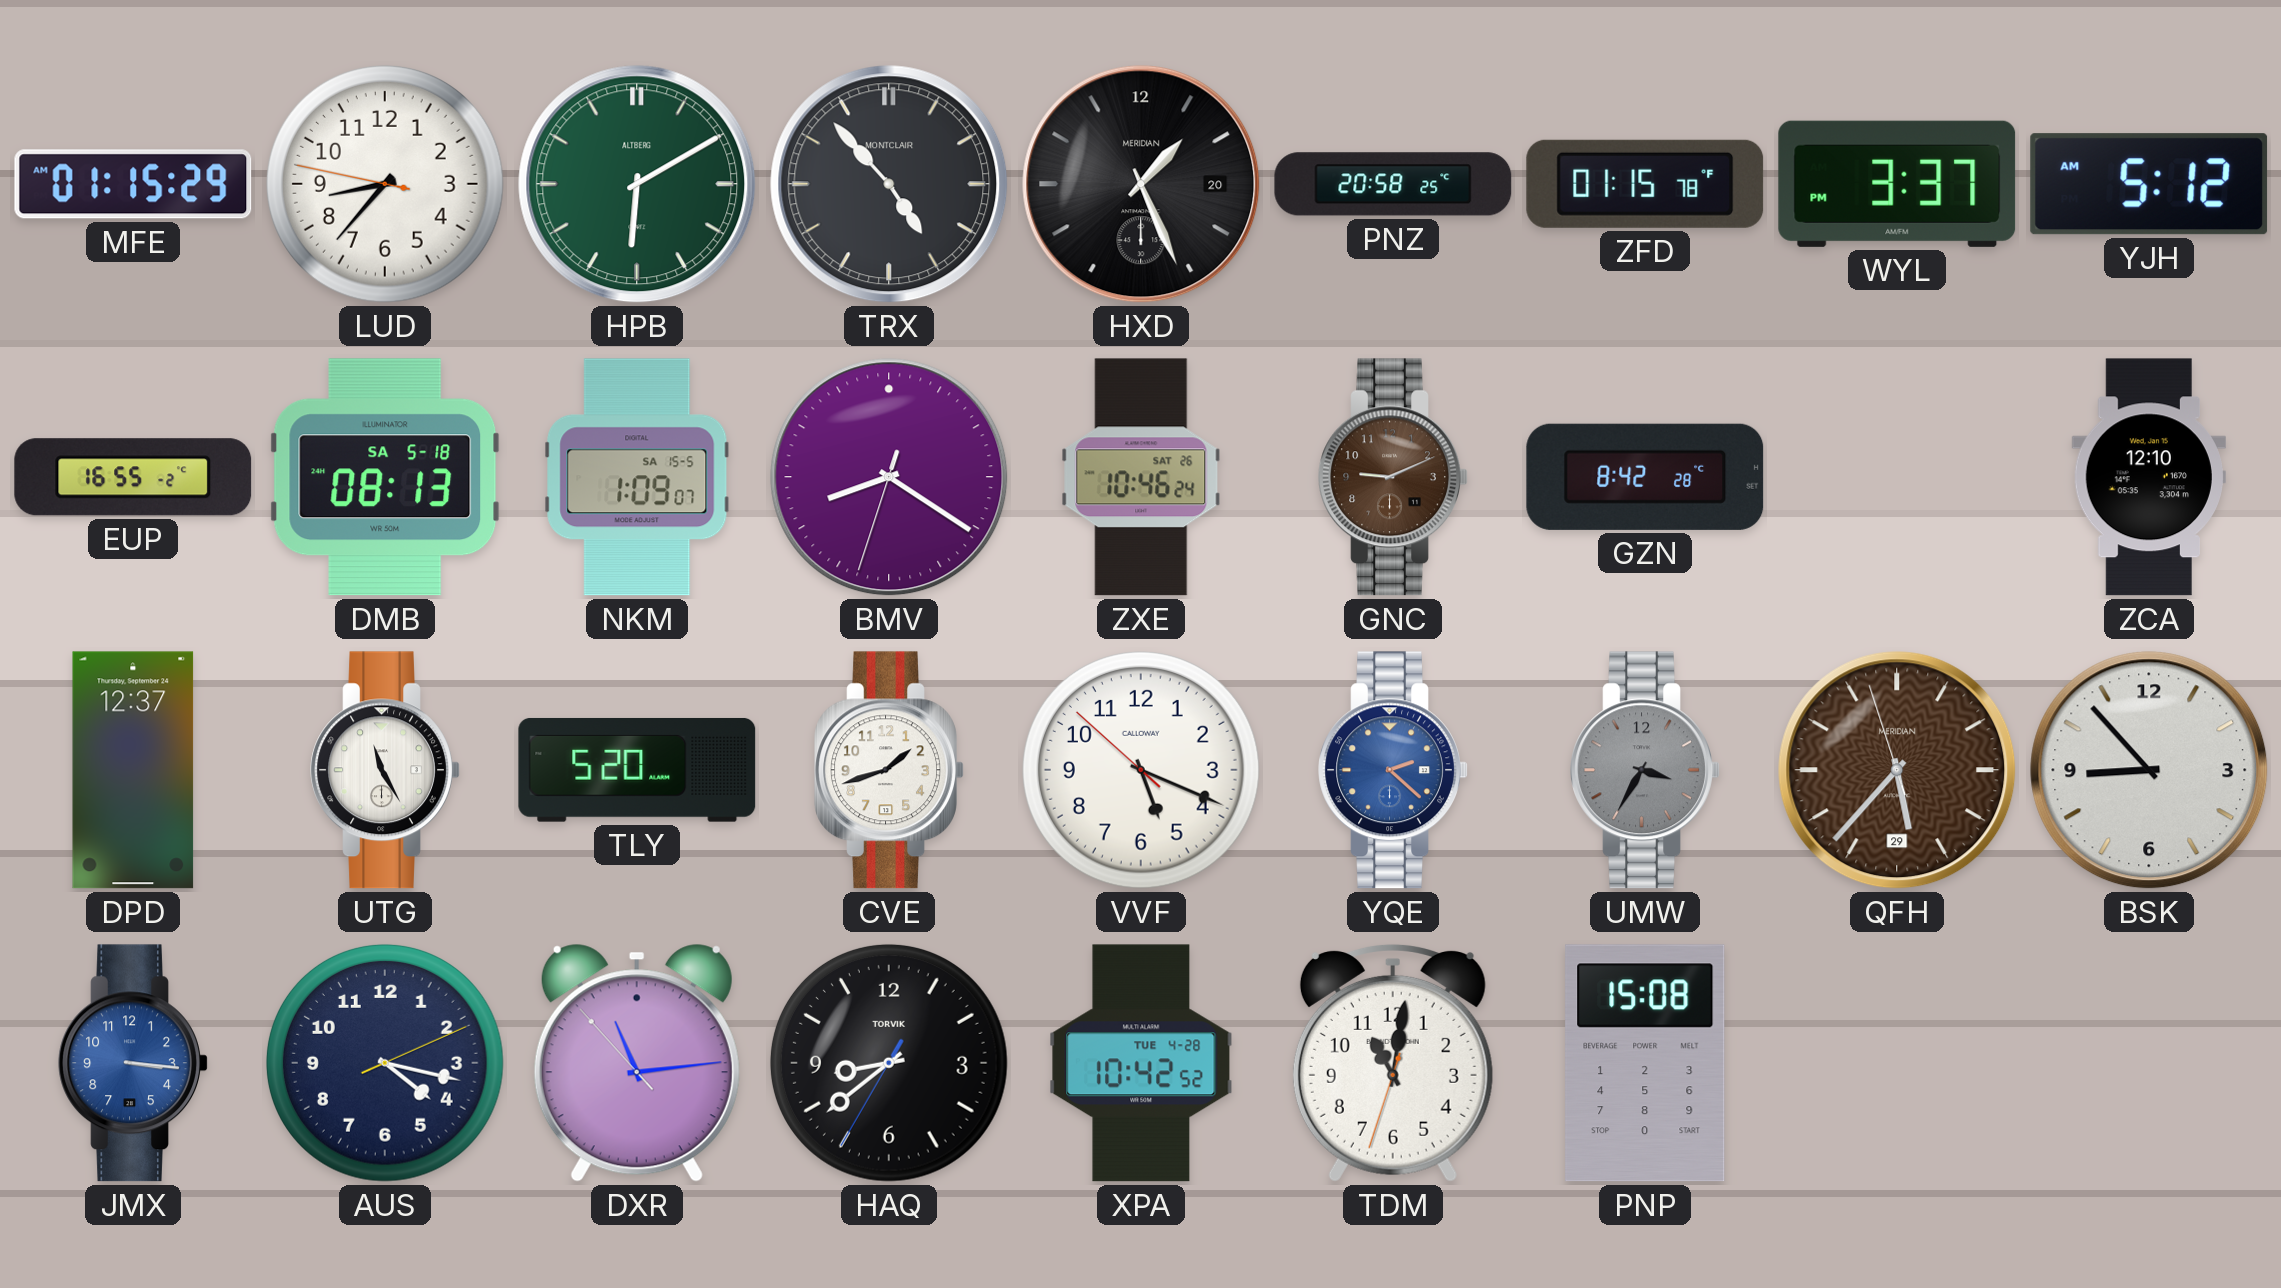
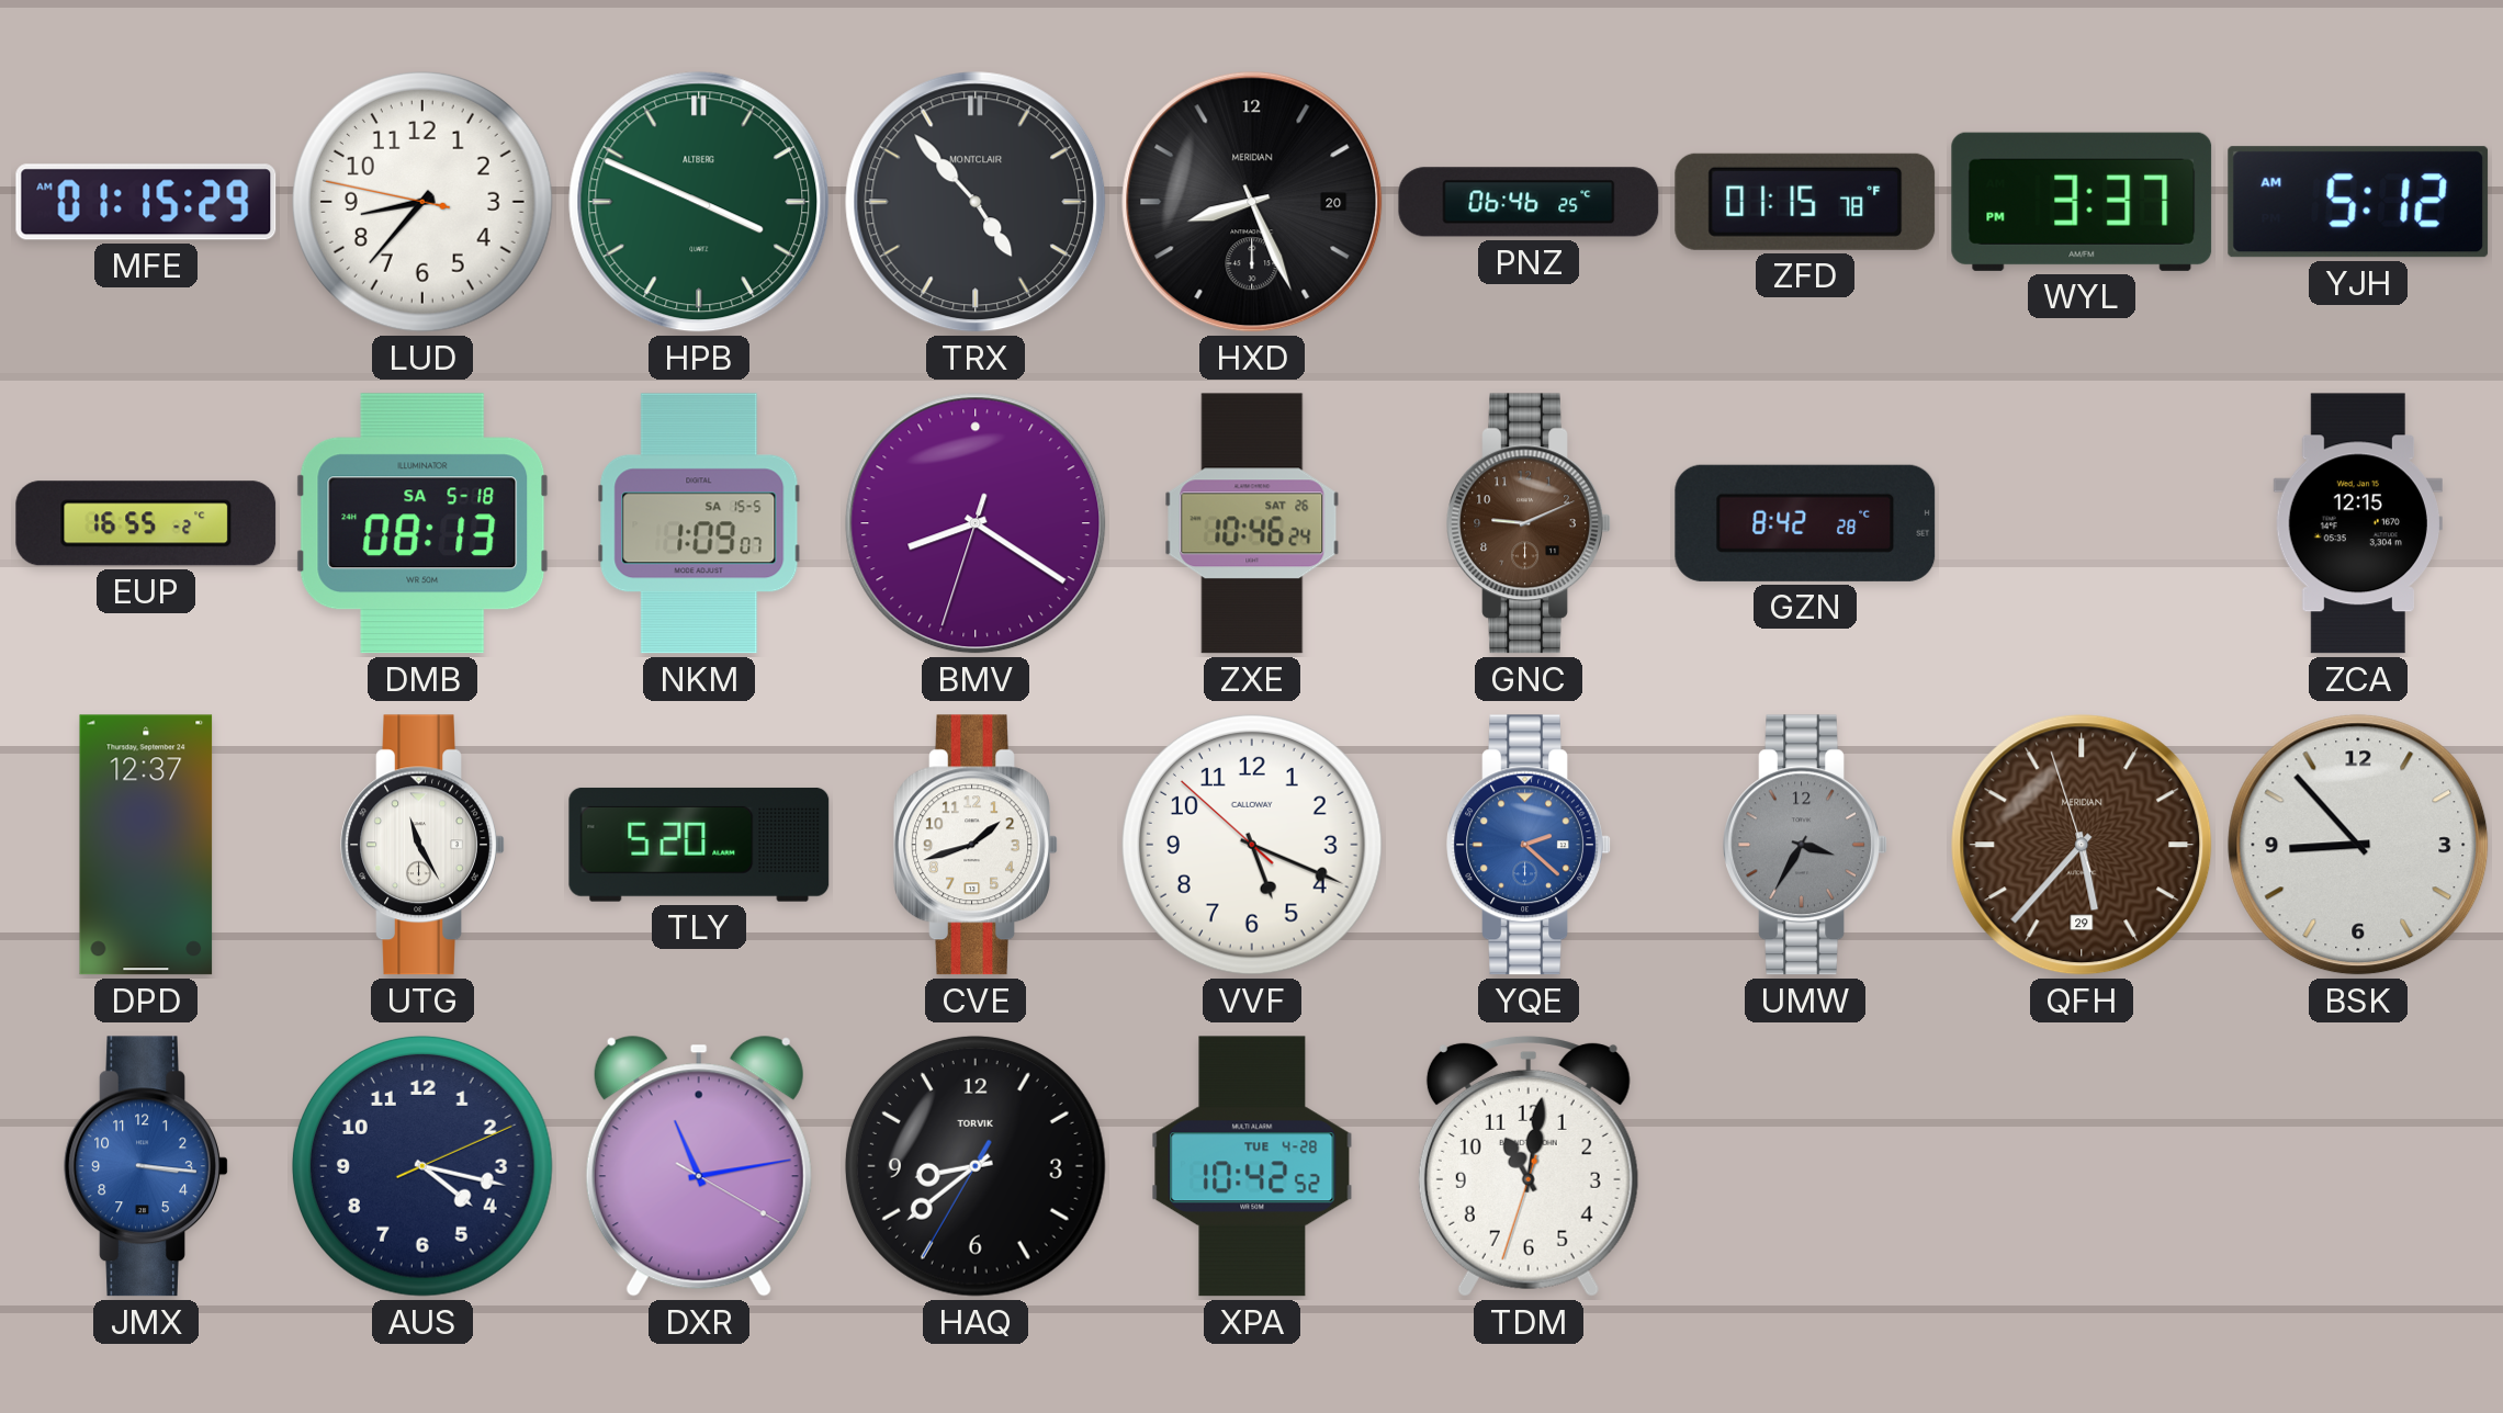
HPB: 6:10 -> 3:49
HXD: 1:26 -> 8:26
PNZ: 20:58 -> 06:46
ZCA: 12:10 -> 12:15
DXR: 11:13:53 -> 11:13:20
PNP: 15:08 -> none
